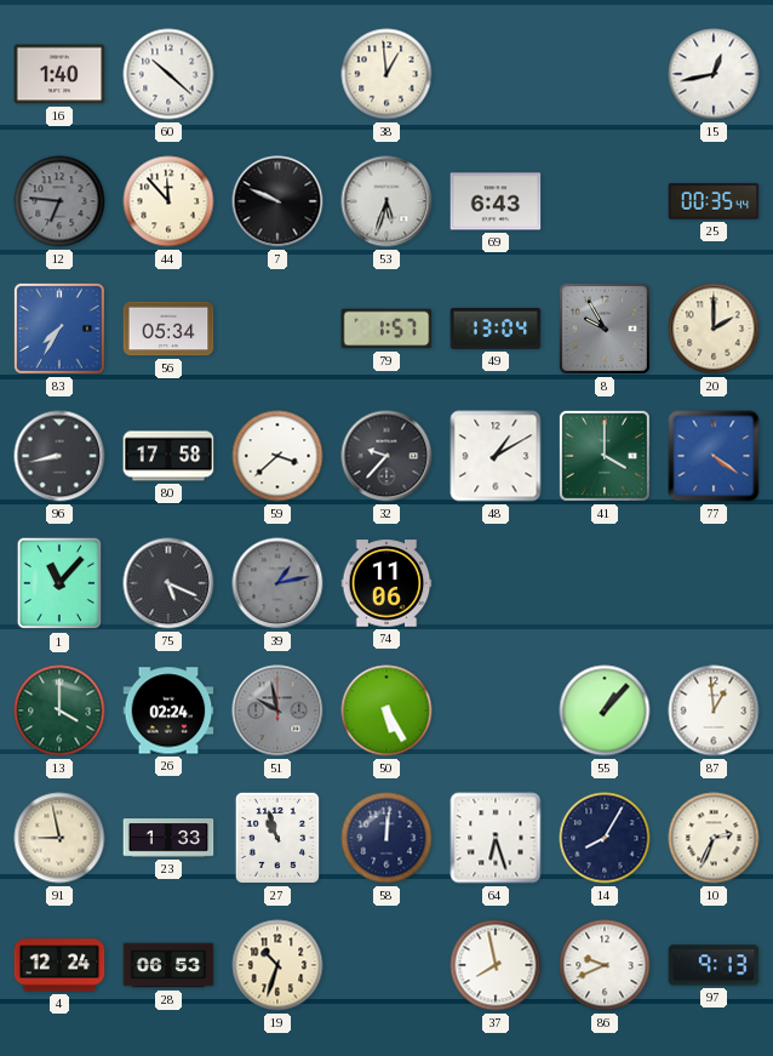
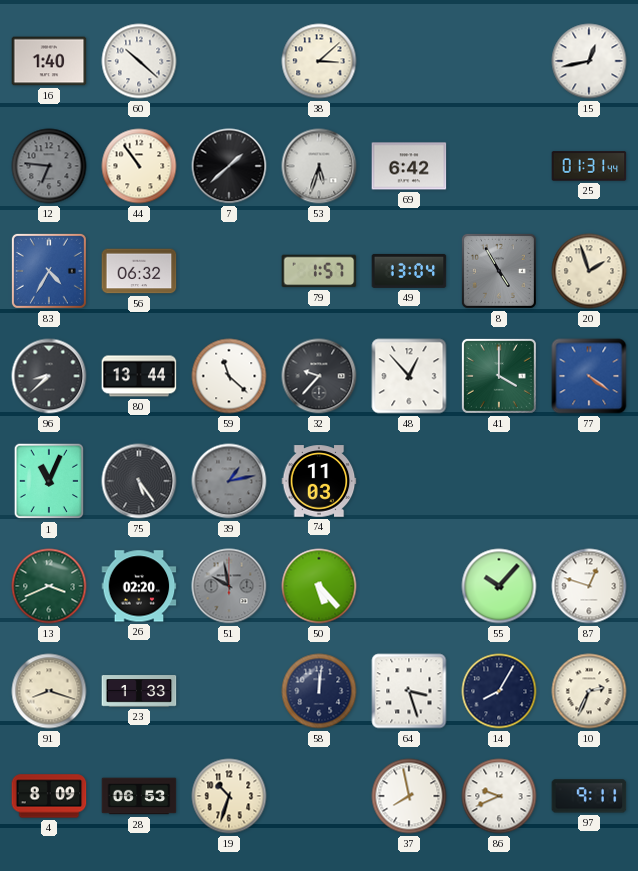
38: 12:59 -> 3:08
44: 11:53 -> 10:54
7: 9:49 -> 1:38
69: 6:43 -> 6:42
25: 00:35 -> 01:31
83: 7:35 -> 4:35
56: 05:34 -> 06:32
8: 9:55 -> 4:55
20: 2:00 -> 1:57
96: 8:43 -> 8:38
80: 17:58 -> 13:44
59: 3:38 -> 11:22
48: 1:10 -> 12:53
1: 11:07 -> 11:04
75: 5:19 -> 5:24
74: 11:06 -> 11:03
13: 4:00 -> 3:41
26: 02:24 -> 02:20
50: 5:25 -> 5:23
55: 1:07 -> 10:07
87: 12:59 -> 12:48
91: 8:58 -> 8:18
27: 10:57 -> none
64: 6:27 -> 3:27
4: 12:24 -> 8:09
97: 9:13 -> 9:11
